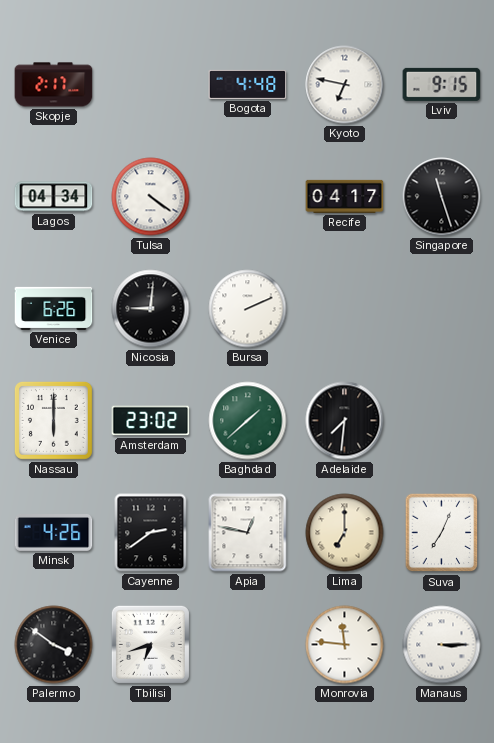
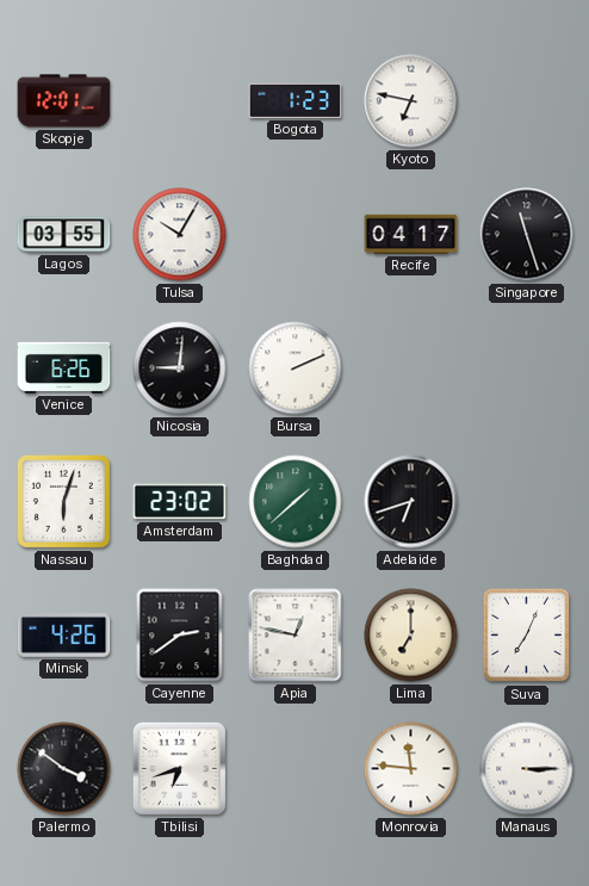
Skopje: 2:17 -> 12:01
Bogota: 4:48 -> 1:23
Lviv: 9:15 -> none
Lagos: 04:34 -> 03:55
Tulsa: 4:21 -> 10:05
Nassau: 6:00 -> 6:03
Adelaide: 7:31 -> 6:42
